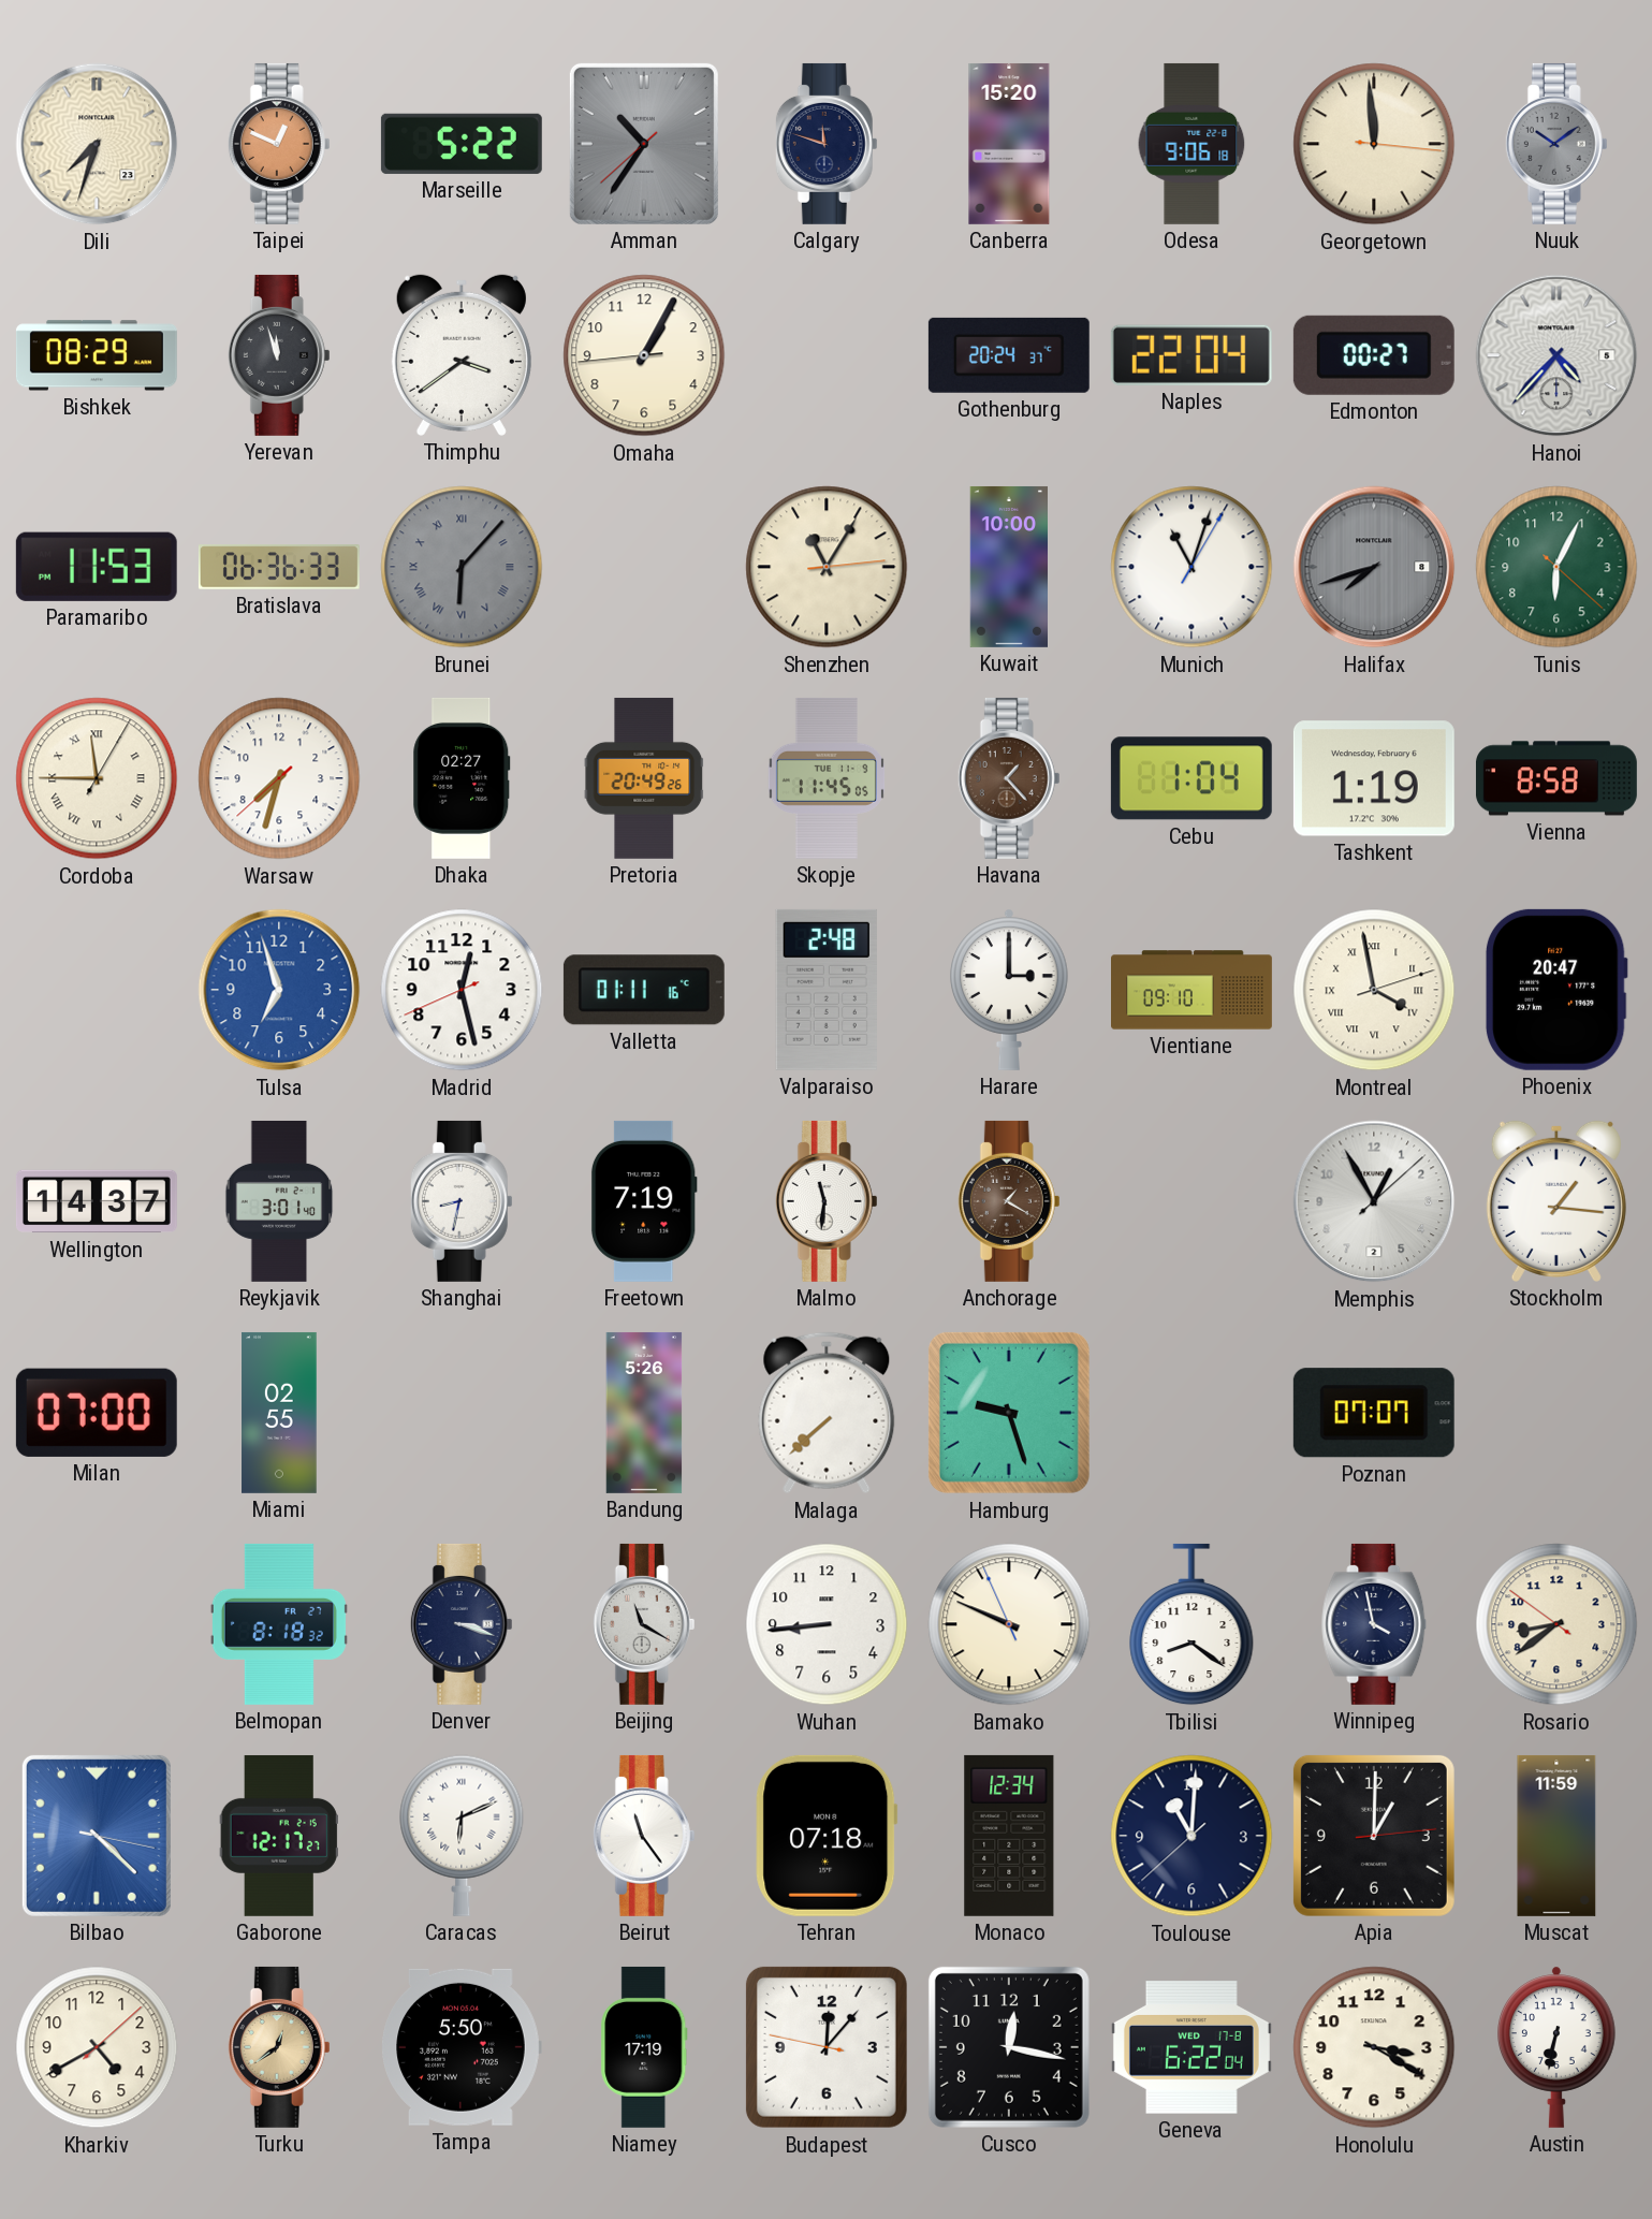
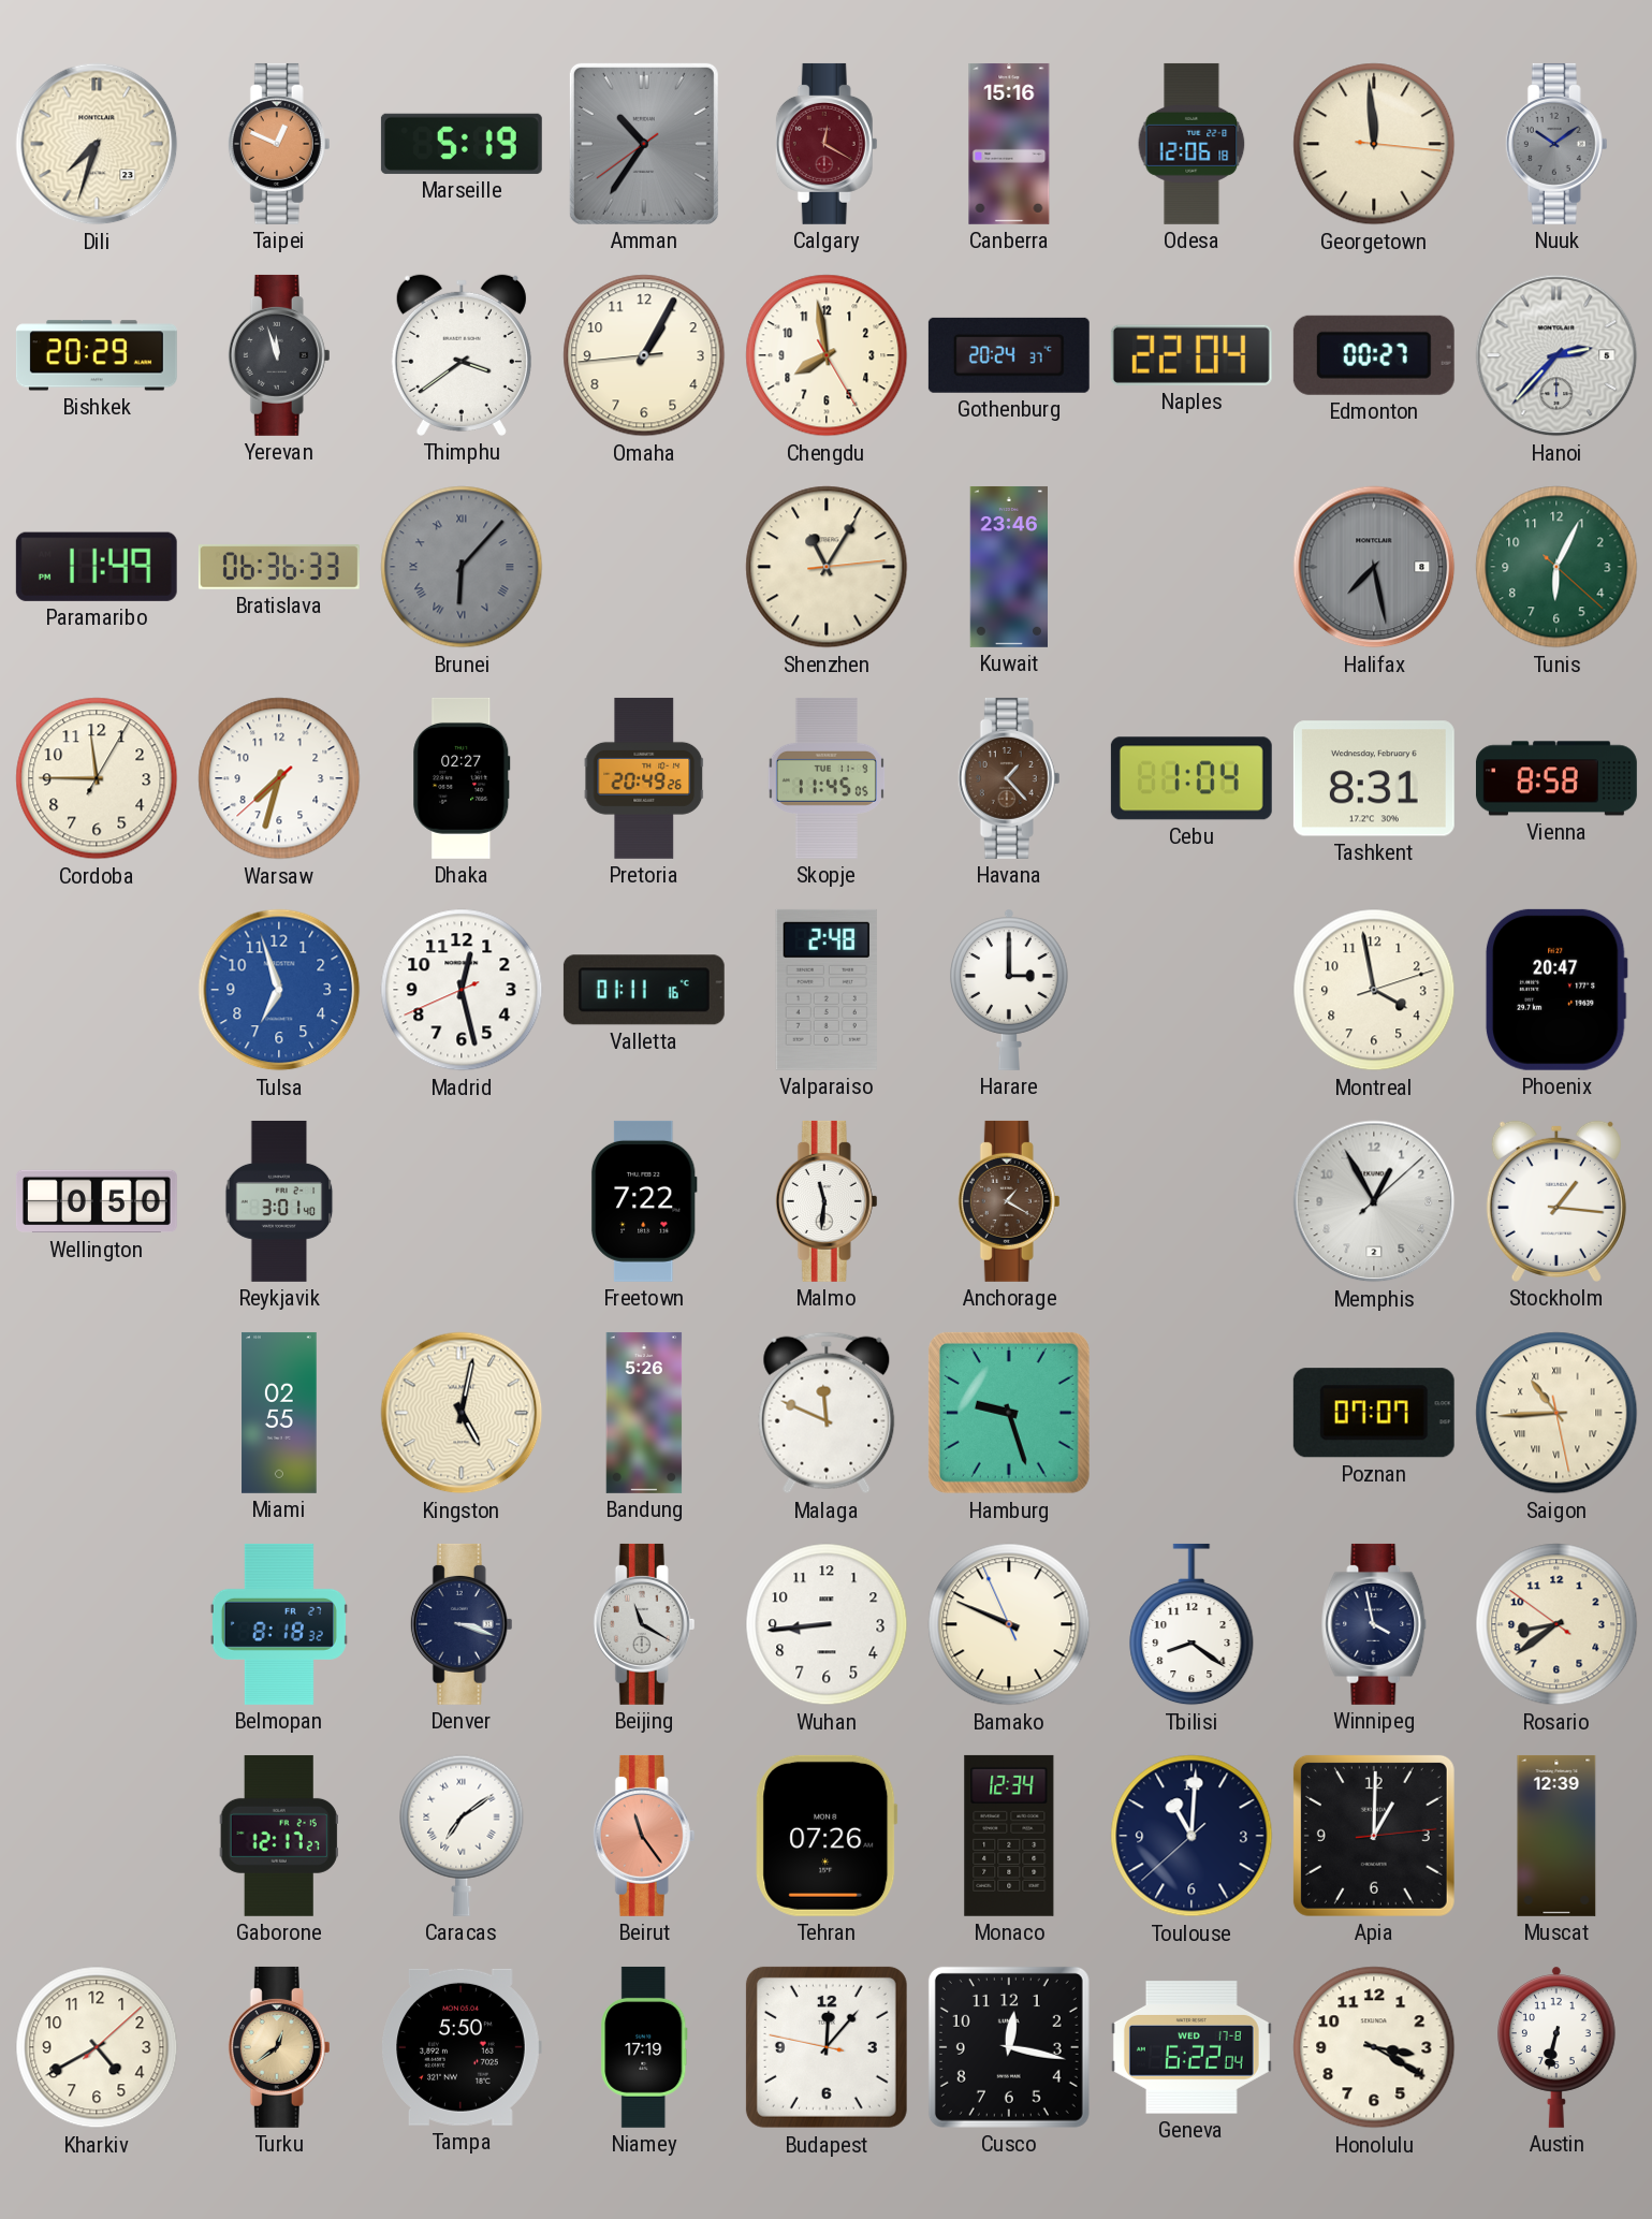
Marseille: 5:22 -> 5:19
Amman: 10:35:38 -> 10:35:39
Calgary: 11:48 -> 12:20
Calgary dial: navy -> burgundy
Canberra: 15:20 -> 15:16
Odesa: 9:06 -> 12:06
Bishkek: 08:29 -> 20:29
Chengdu: none -> 7:58
Hanoi: 4:37 -> 2:37
Paramaribo: 11:53 -> 11:49
Kuwait: 10:00 -> 23:46
Munich: 11:03 -> none
Halifax: 7:42 -> 7:28
Cordoba numerals: Roman -> Arabic
Tashkent: 1:19 -> 8:31
Vientiane: 09:10 -> none
Montreal numerals: Roman -> Arabic
Wellington: 14:37 -> 0:50
Shanghai: 8:32 -> none
Freetown: 7:19 -> 7:22
Milan: 07:00 -> none
Kingston: none -> 5:02
Malaga: 7:38 -> 11:49
Saigon: none -> 10:44
Bilbao: 4:22 -> none
Caracas: 6:11 -> 7:09
Beirut dial: white -> salmon
Tehran: 07:18 -> 07:26
Muscat: 11:59 -> 12:39
